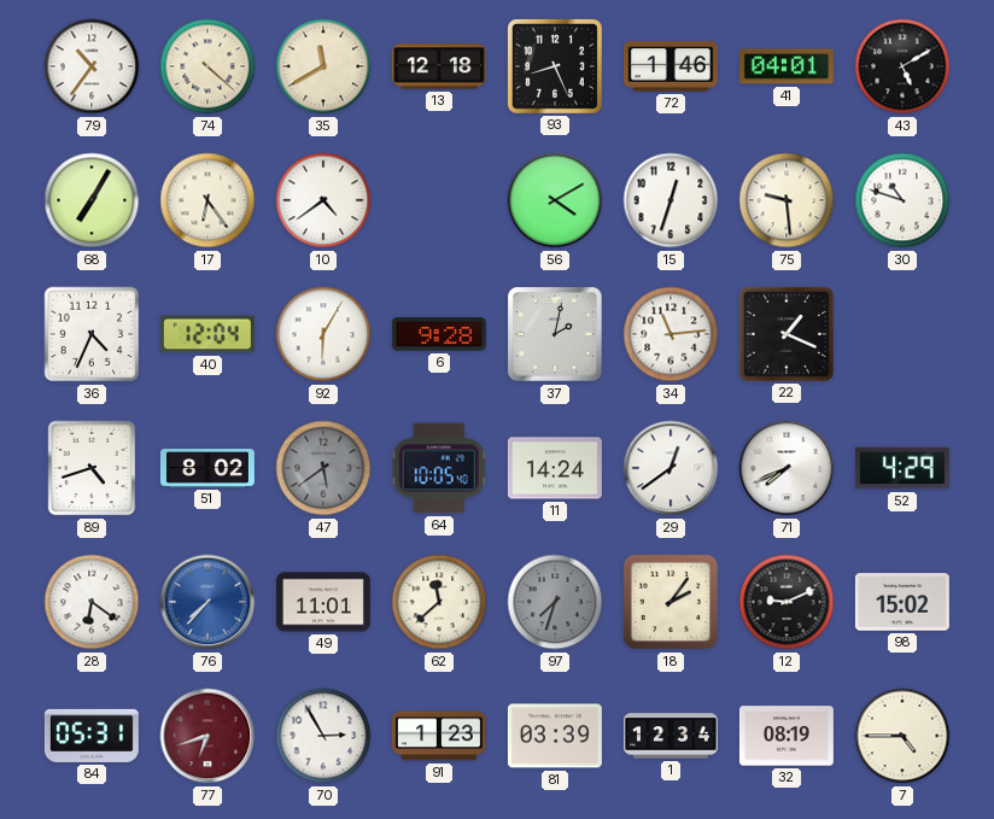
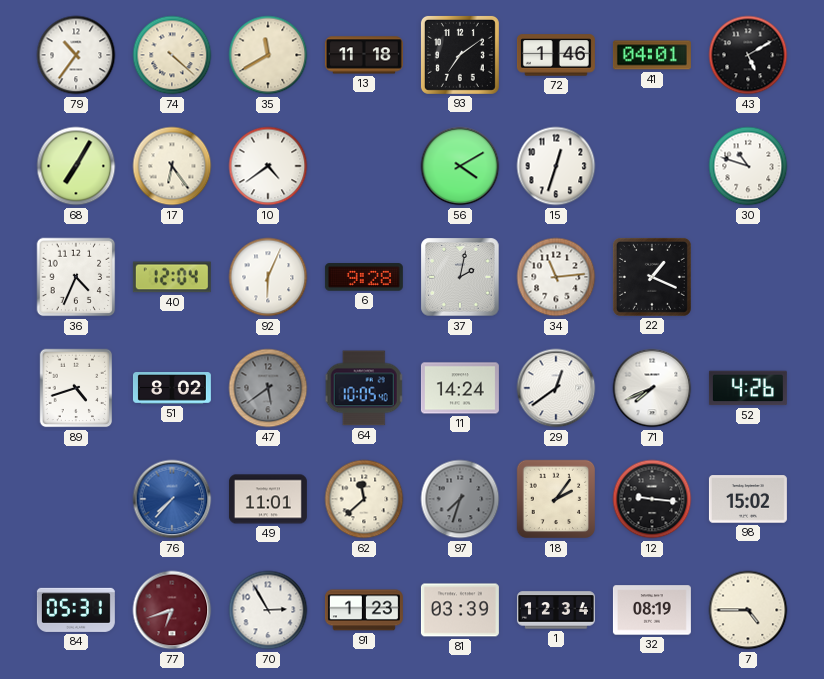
13: 12:18 -> 11:18
93: 8:26 -> 7:09
75: 9:29 -> none
92: 6:05 -> 6:04
52: 4:29 -> 4:26
28: 6:21 -> none
12: 9:11 -> 9:16
